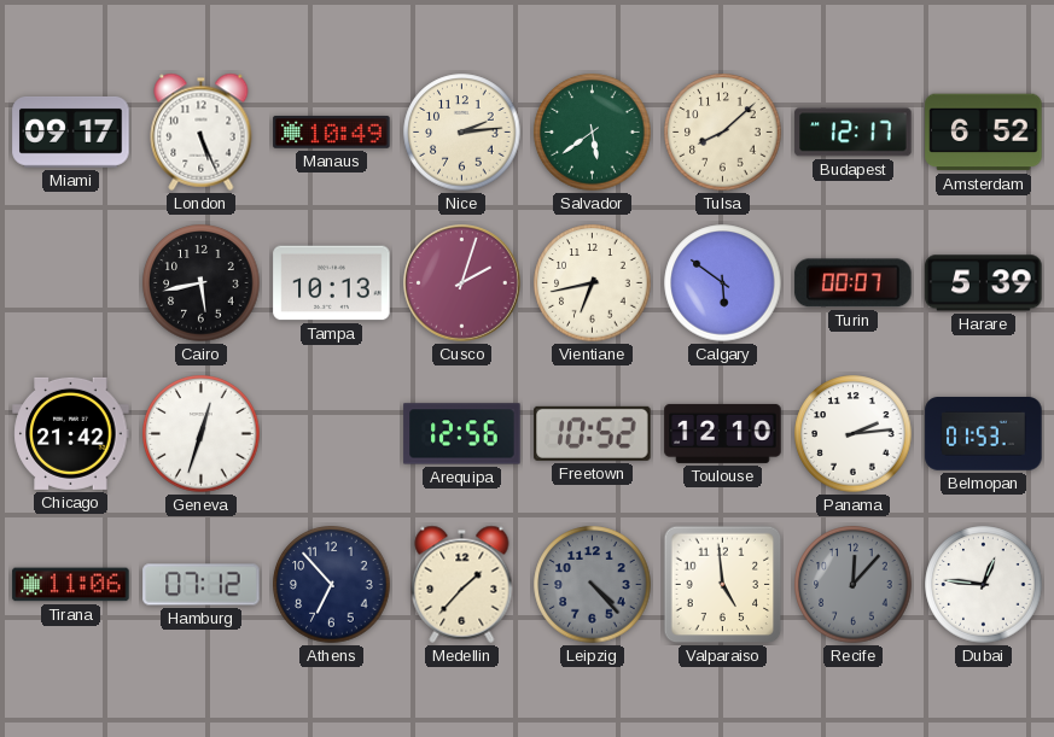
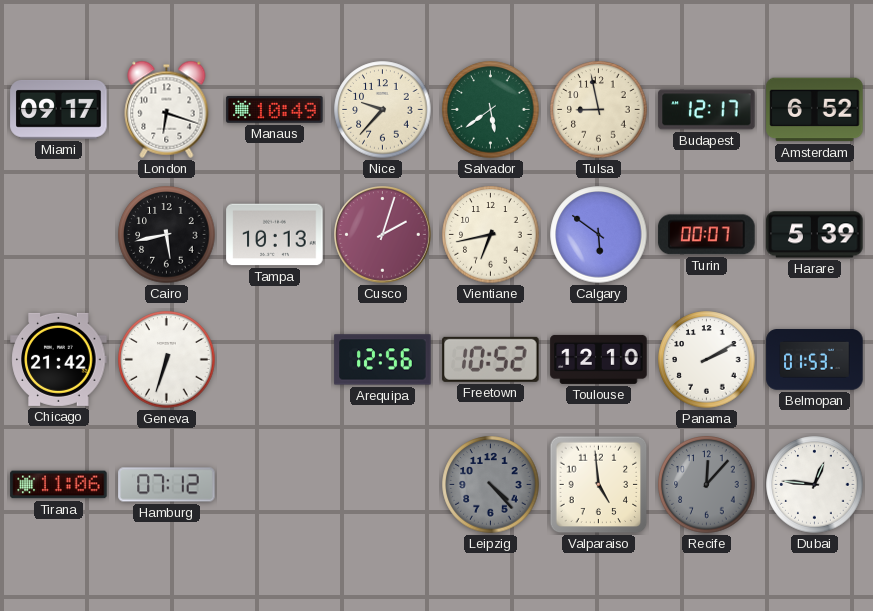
London: 5:26 -> 6:18
Nice: 2:14 -> 9:37
Tulsa: 8:08 -> 8:58
Geneva: 12:33 -> 6:33
Panama: 2:14 -> 2:10
Athens: 6:53 -> none
Medellin: 1:37 -> none
